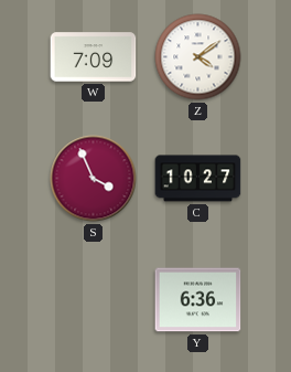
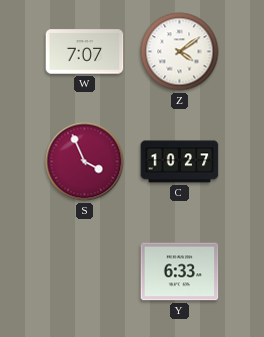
W: 7:09 -> 7:07
Y: 6:36 -> 6:33
